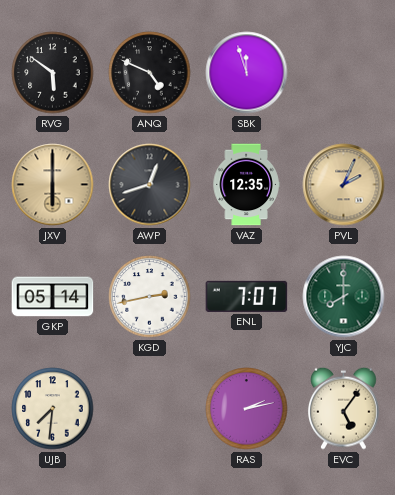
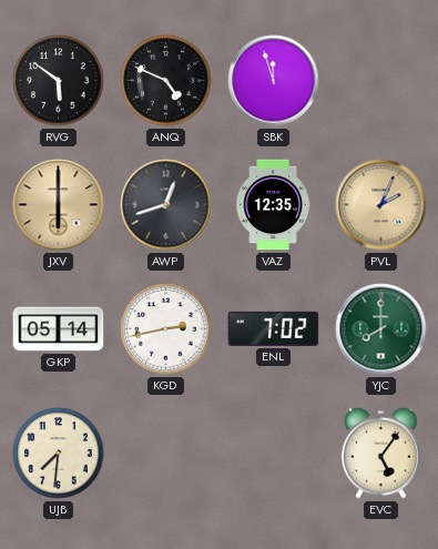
ENL: 7:07 -> 7:02
RAS: 2:13 -> none
